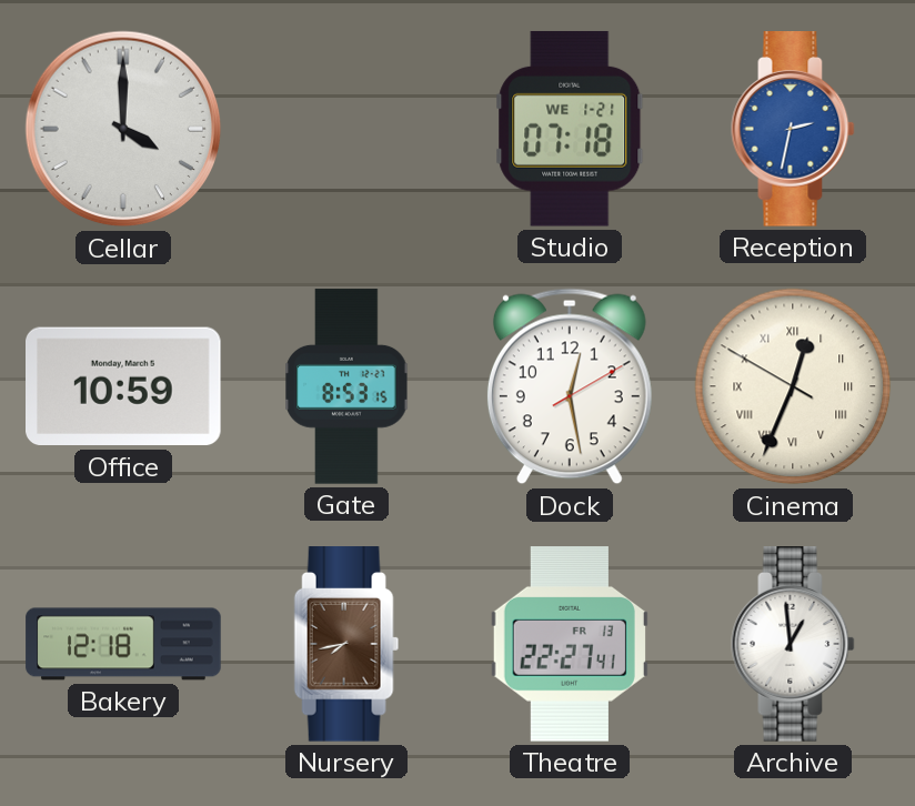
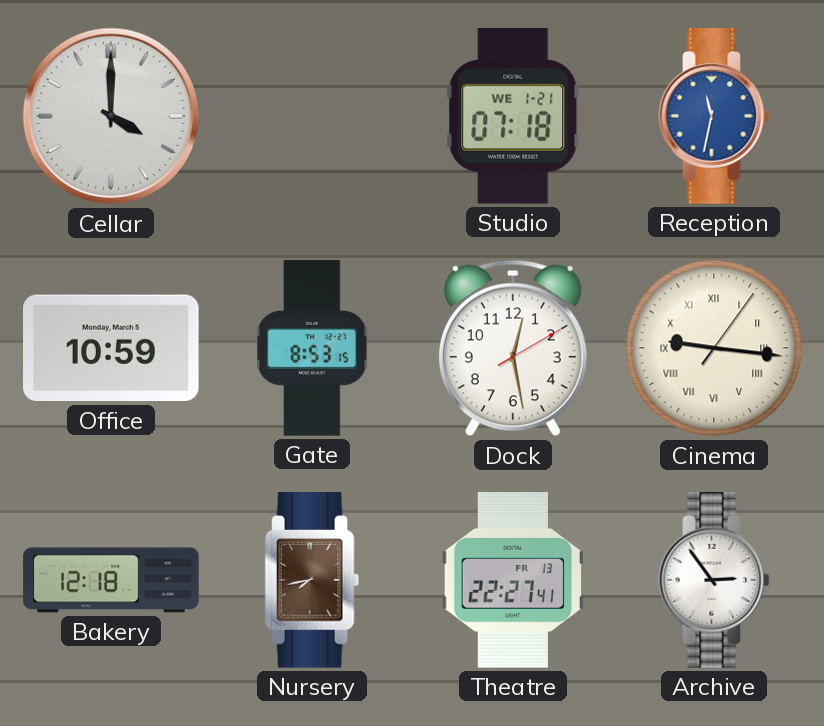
Reception: 2:32 -> 11:32
Cinema: 12:33 -> 9:16
Archive: 12:59 -> 2:54
